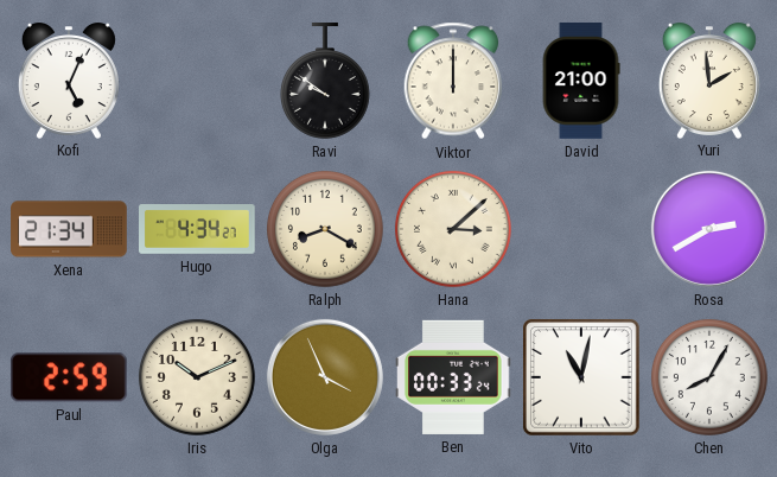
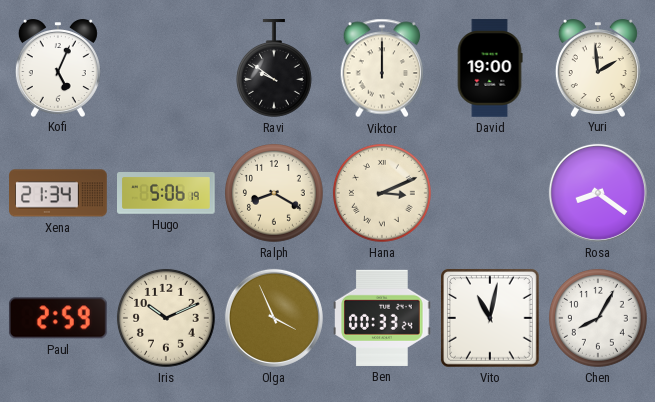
David: 21:00 -> 19:00
Hugo: 4:34 -> 5:06
Hana: 3:08 -> 3:11
Rosa: 2:40 -> 8:21
